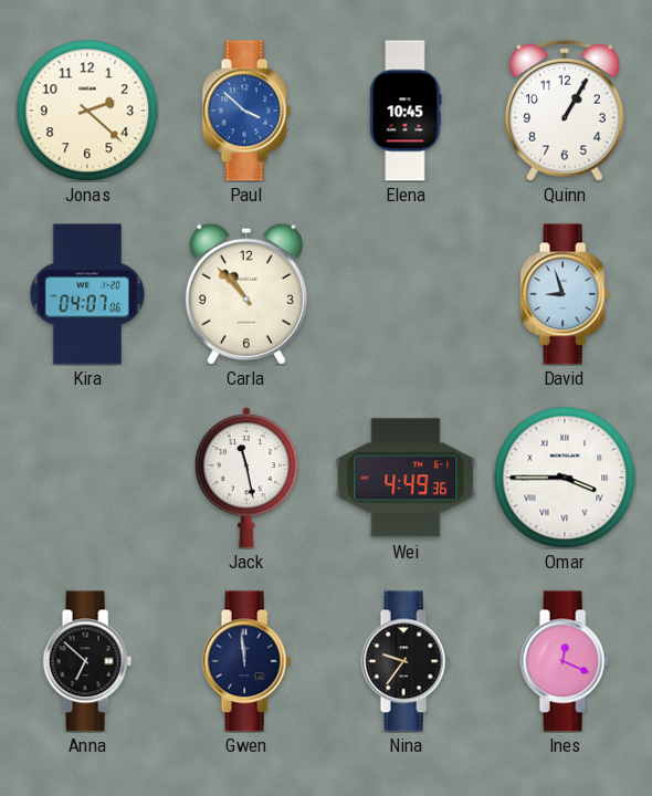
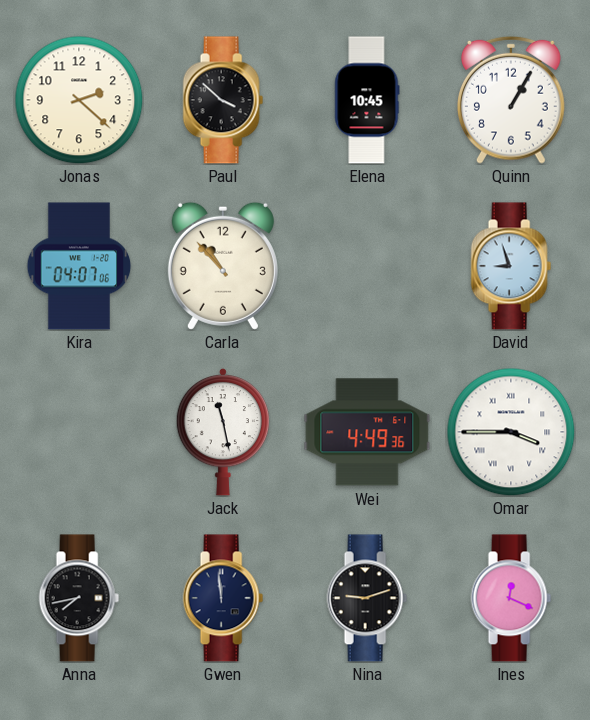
Paul dial: blue -> black
Anna: 6:52 -> 7:43
Nina: 9:36 -> 9:12
